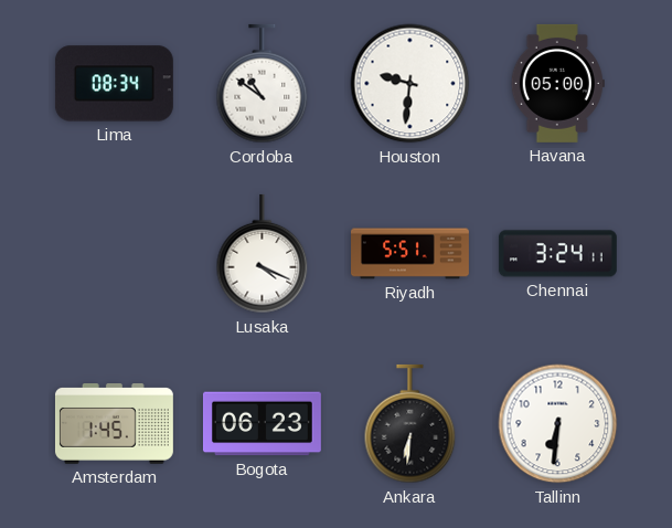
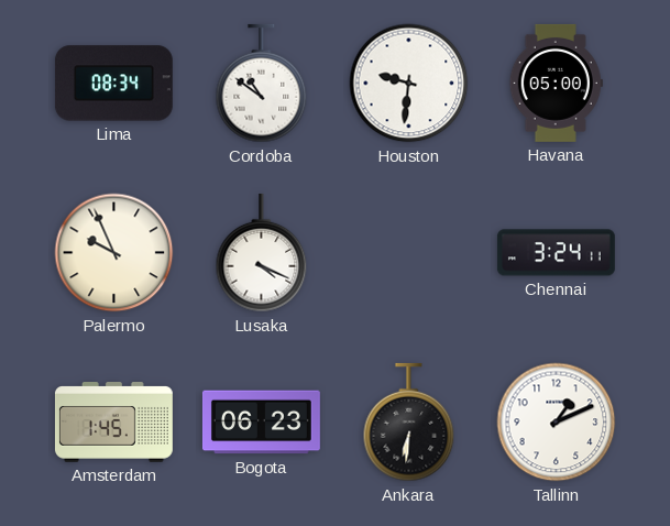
Palermo: none -> 9:56
Riyadh: 5:51 -> none
Tallinn: 6:31 -> 1:11
